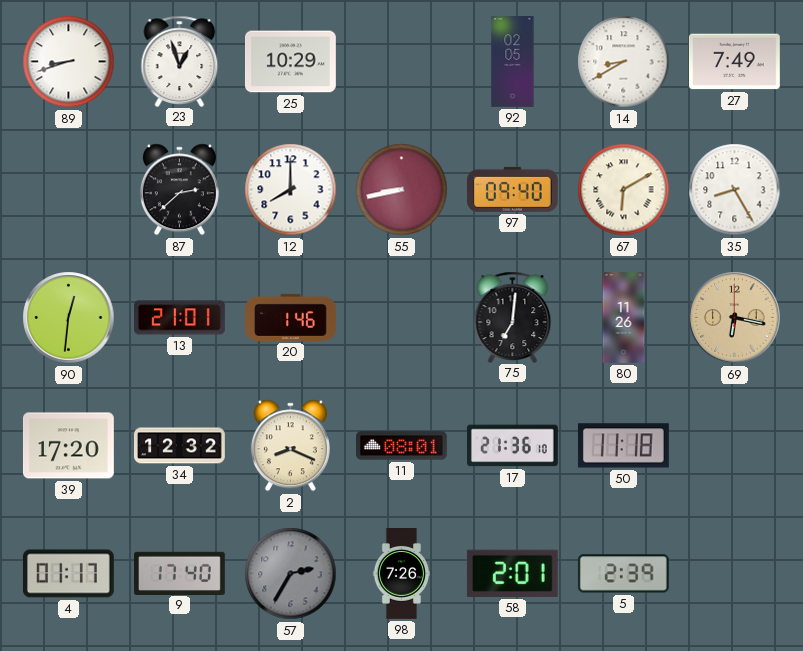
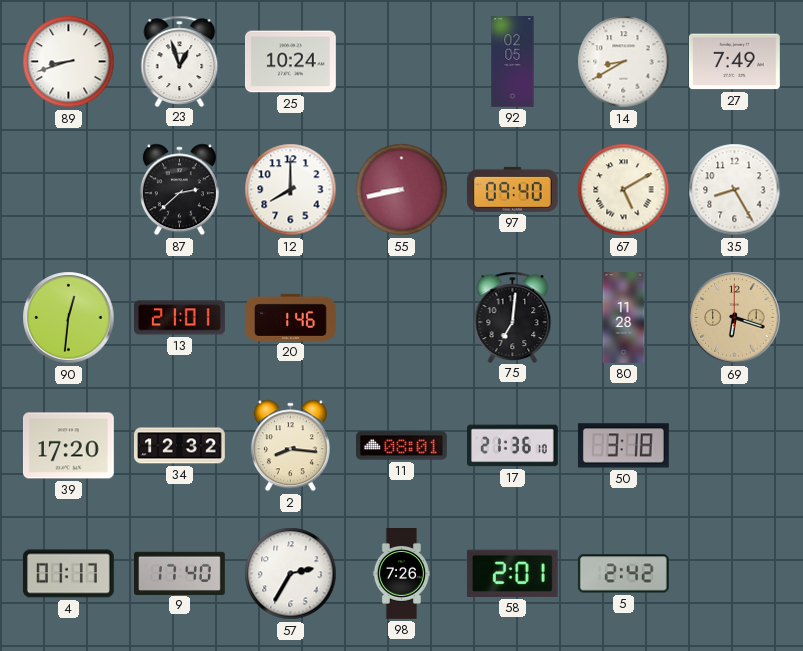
25: 10:29 -> 10:24
67: 6:10 -> 5:10
80: 11:26 -> 11:28
69: 6:17 -> 6:18
2: 8:19 -> 8:16
50: 11:18 -> 3:18
57 dial: grey -> white
5: 2:39 -> 2:42
